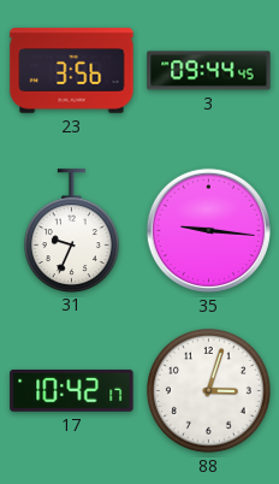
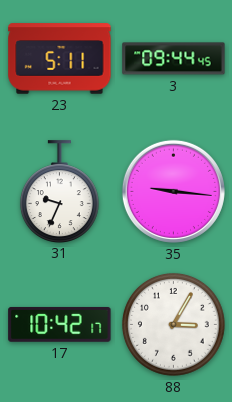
23: 3:56 -> 5:11
88: 3:03 -> 3:05
